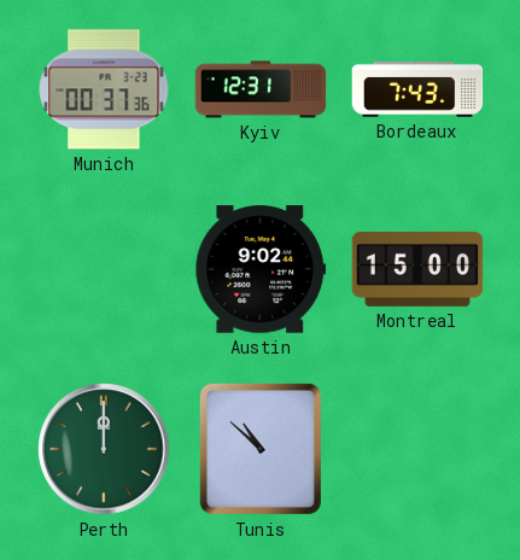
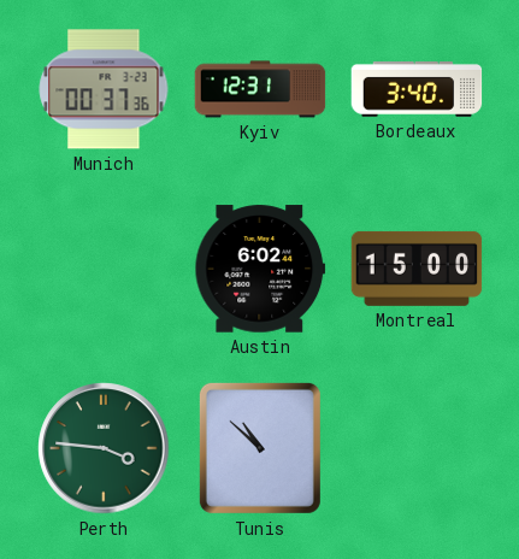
Bordeaux: 7:43 -> 3:40
Austin: 9:02 -> 6:02
Perth: 12:00 -> 3:46
